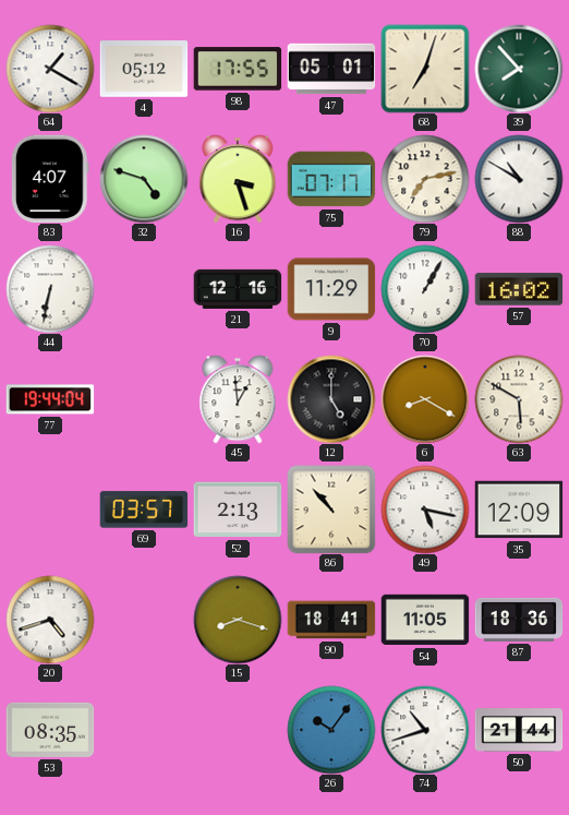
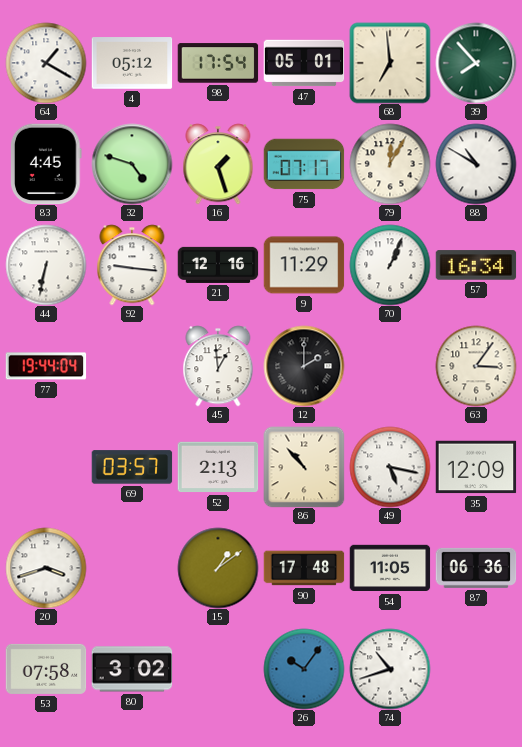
98: 17:55 -> 17:54
68: 7:03 -> 6:59
83: 4:07 -> 4:45
16: 3:27 -> 1:27
79: 7:13 -> 12:05
92: none -> 9:16
70: 1:05 -> 1:04
57: 16:02 -> 16:34
12: 5:00 -> 2:00
6: 8:20 -> none
63: 5:50 -> 3:06
20: 4:42 -> 3:42
15: 8:18 -> 1:09
90: 18:41 -> 17:48
87: 18:36 -> 06:36
53: 08:35 -> 07:58
80: none -> 3:02
50: 21:44 -> none
